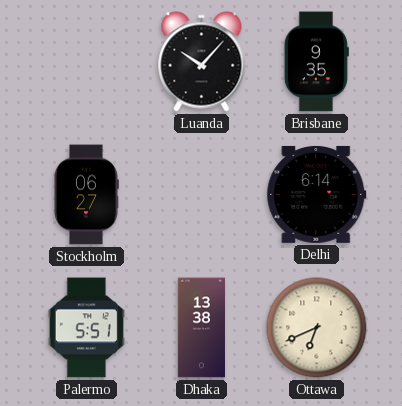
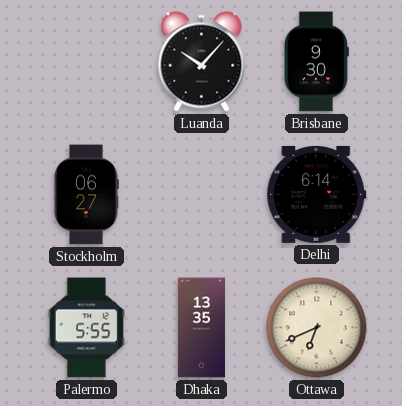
Brisbane: 9:35 -> 9:30
Palermo: 5:51 -> 5:55
Dhaka: 13:38 -> 13:35
